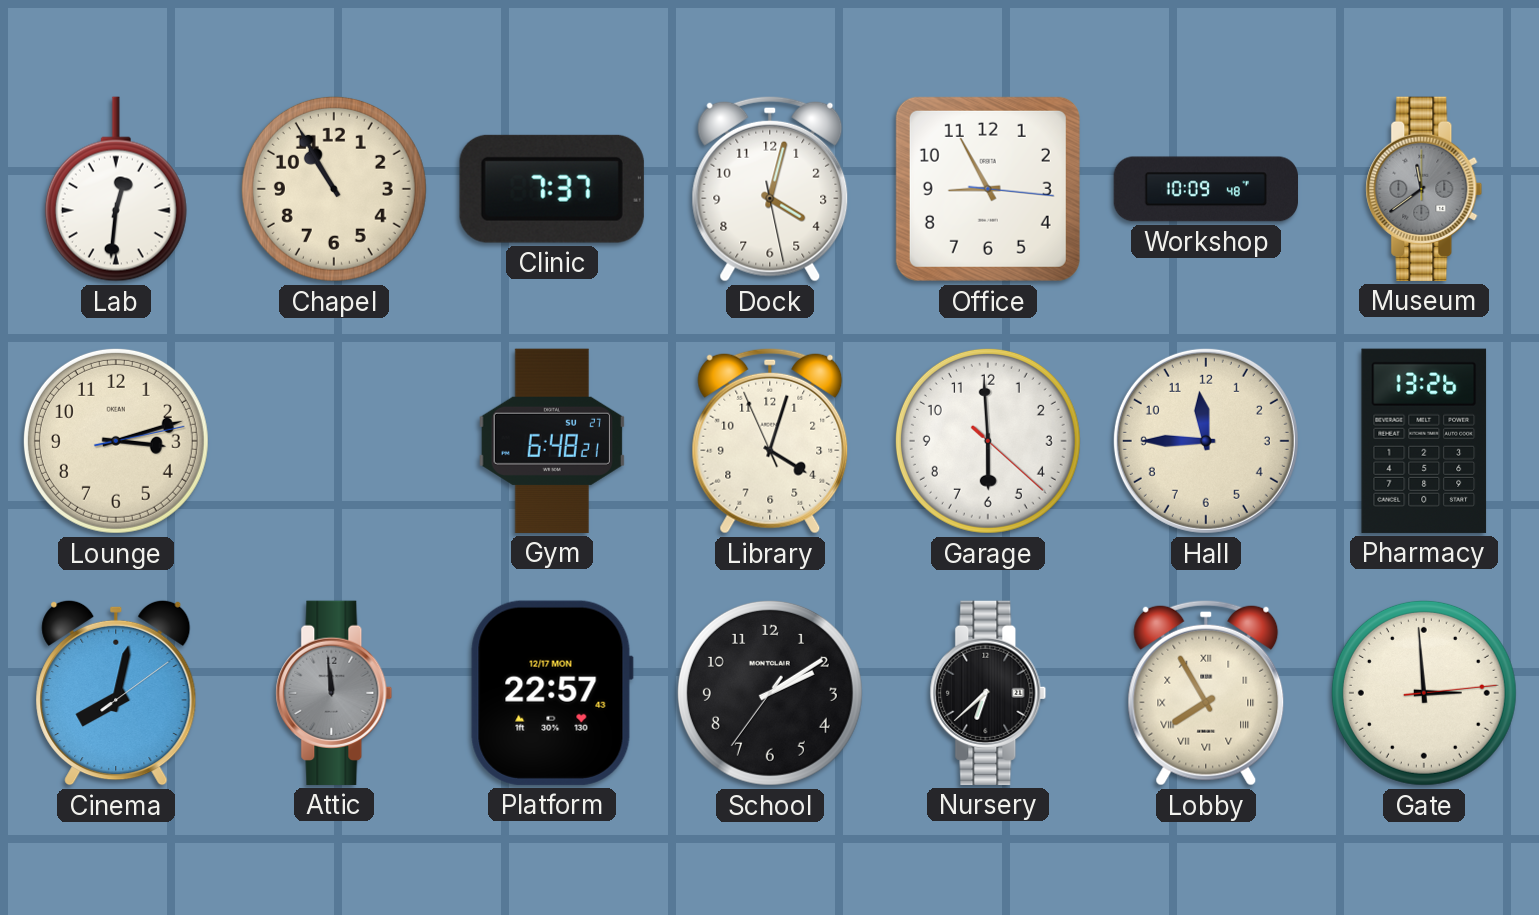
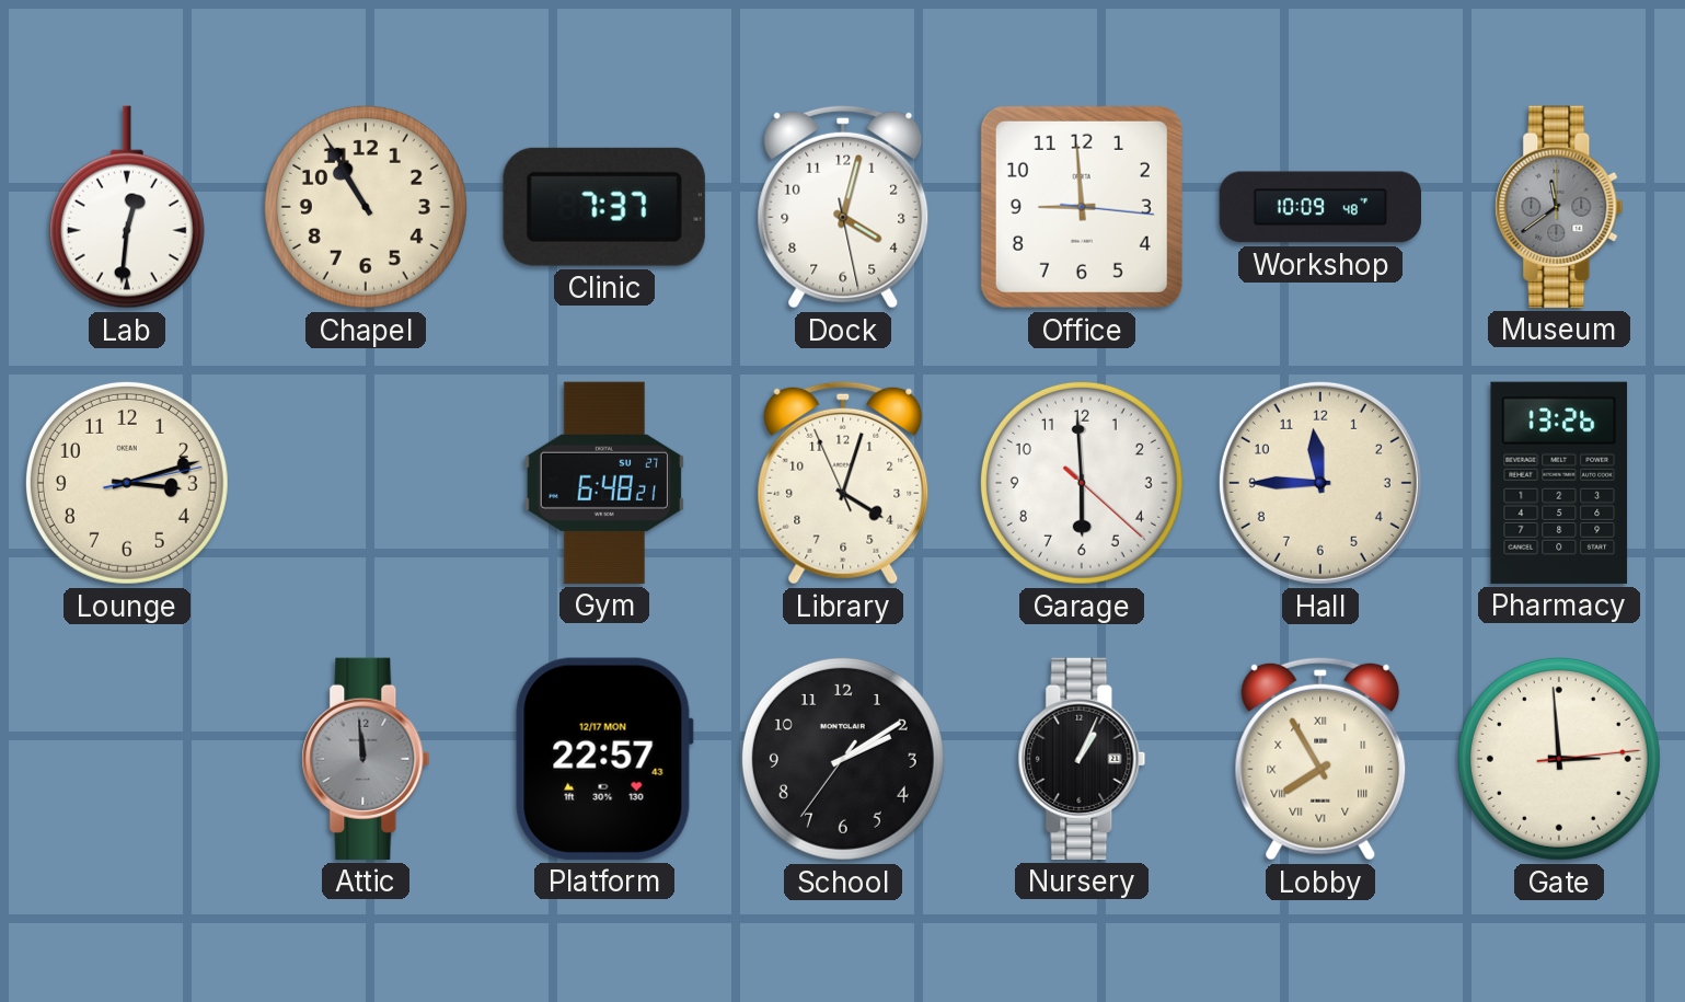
Office: 8:55 -> 8:59
Cinema: 8:02 -> none
Nursery: 6:38 -> 1:04
